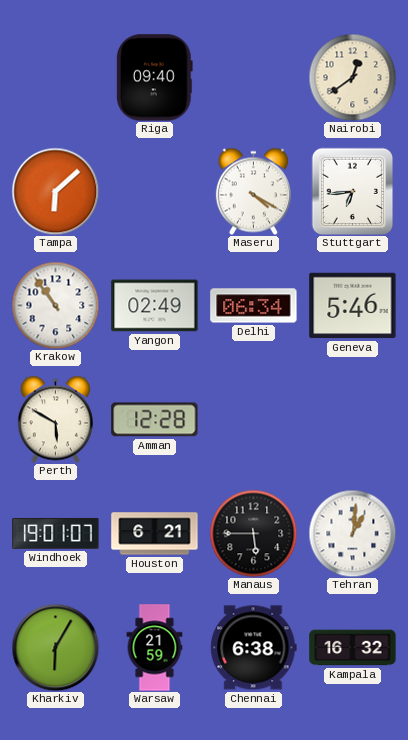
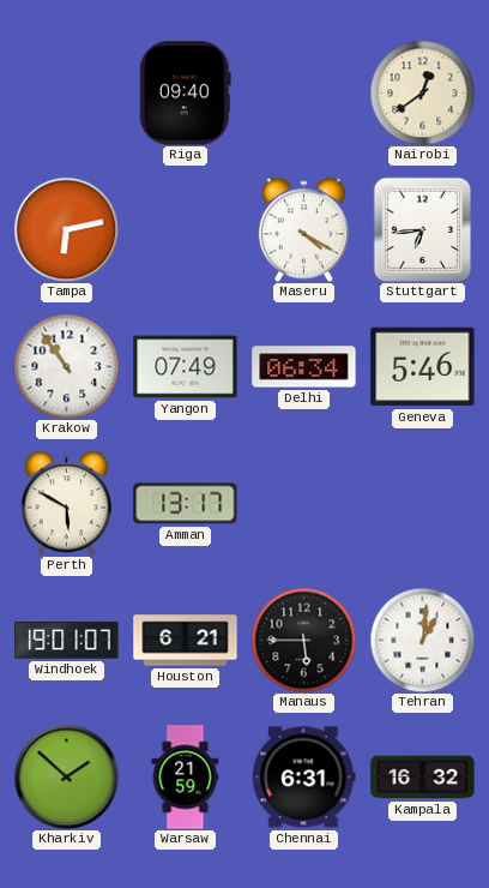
Tampa: 6:08 -> 6:13
Yangon: 02:49 -> 07:49
Amman: 12:28 -> 13:17
Kharkiv: 6:05 -> 1:52
Chennai: 6:38 -> 6:31
